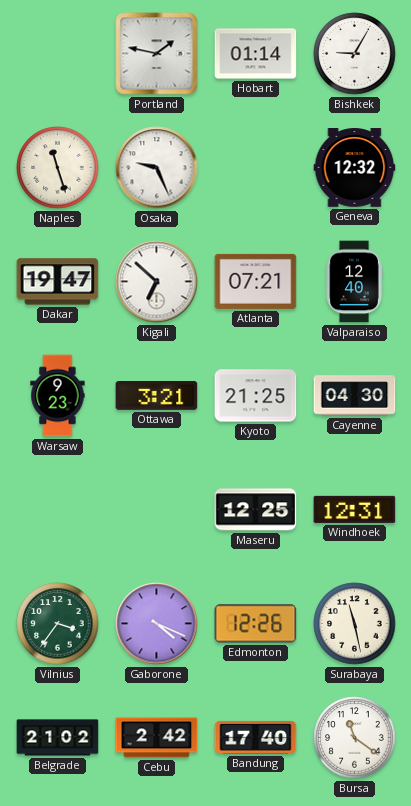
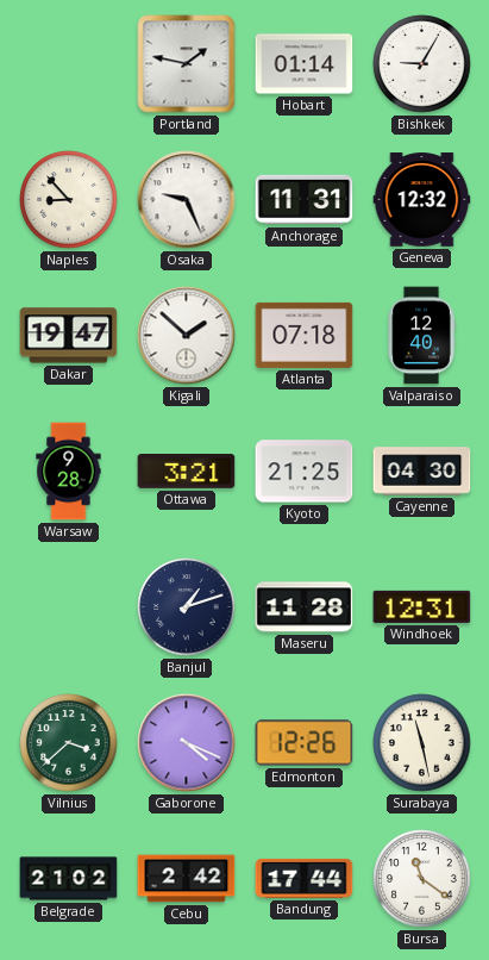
Naples: 11:27 -> 8:53
Anchorage: none -> 11:31
Kigali: 6:52 -> 1:52
Atlanta: 07:21 -> 07:18
Warsaw: 9:23 -> 9:28
Banjul: none -> 1:12
Maseru: 12:25 -> 11:28
Vilnius: 3:36 -> 3:38
Bandung: 17:40 -> 17:44
